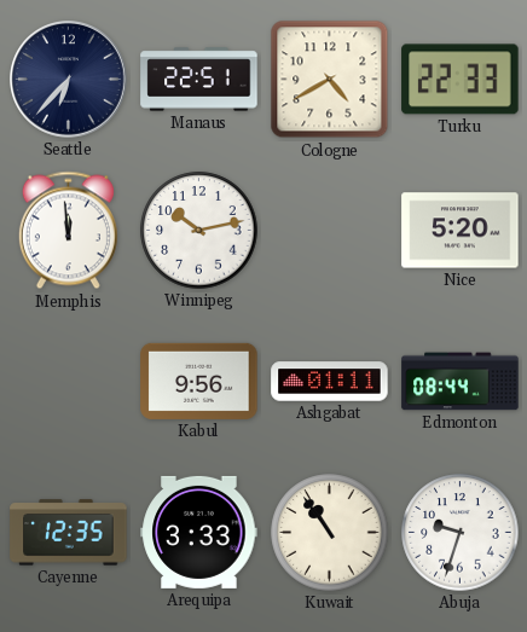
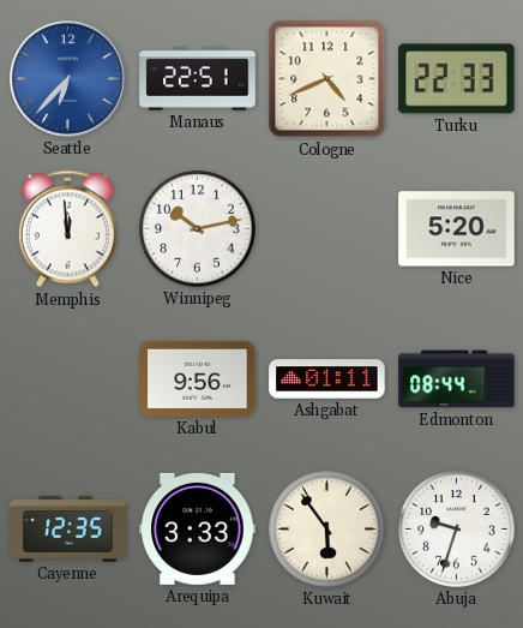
Seattle dial: navy -> blue
Cologne: 4:40 -> 4:41
Kuwait: 10:54 -> 5:54
